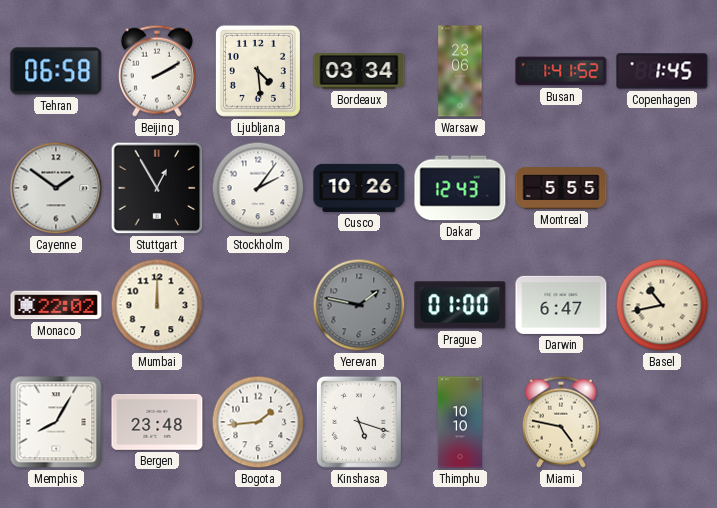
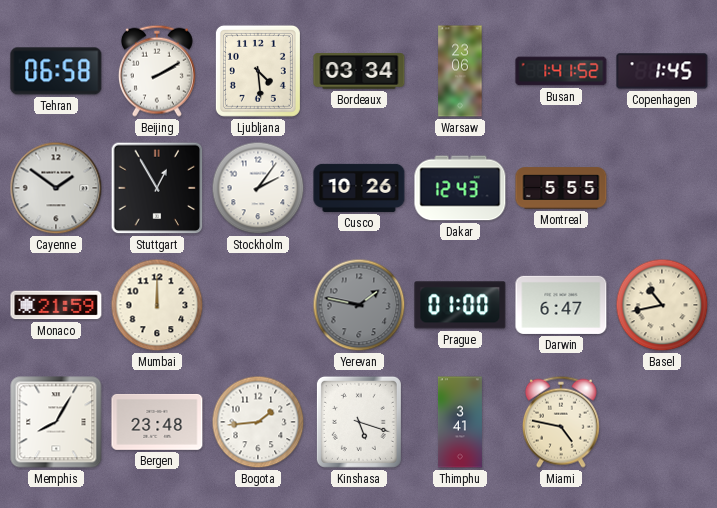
Monaco: 22:02 -> 21:59
Thimphu: 10:10 -> 3:41
